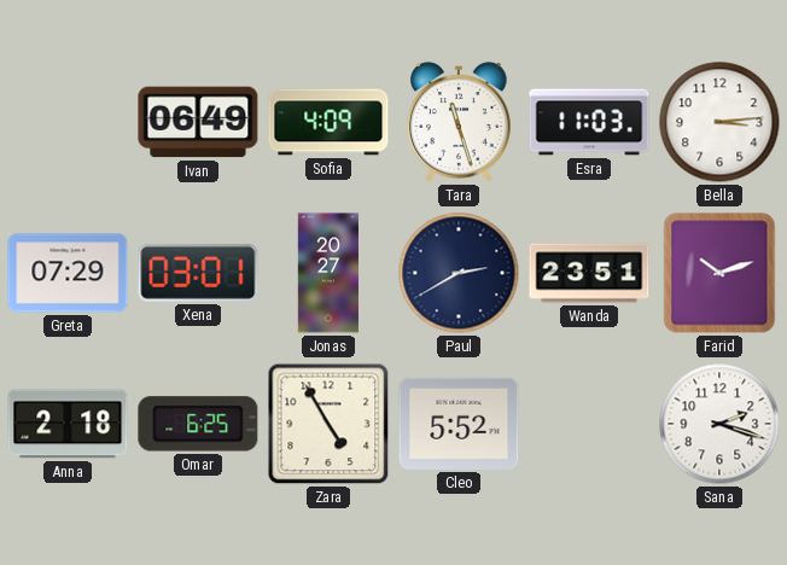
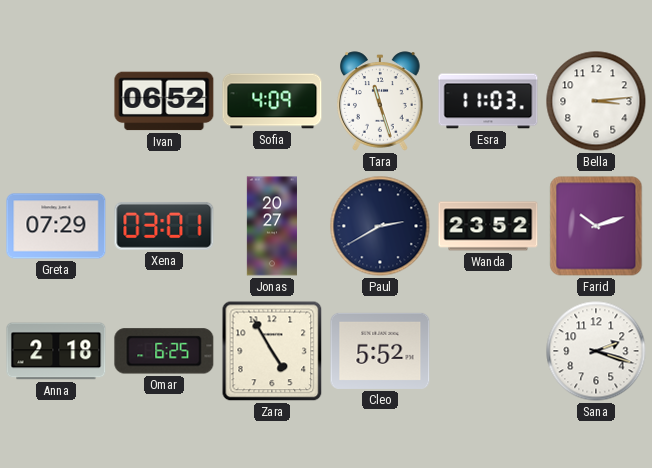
Ivan: 06:49 -> 06:52
Wanda: 23:51 -> 23:52
